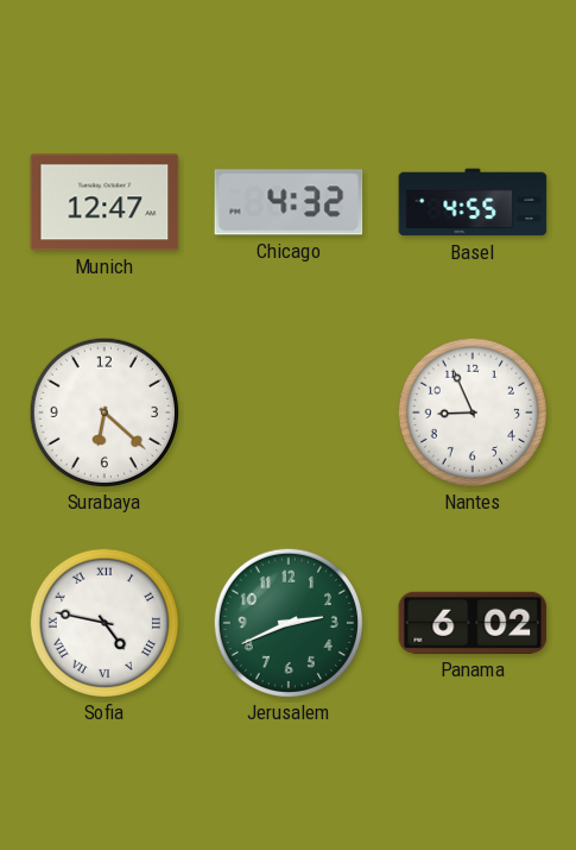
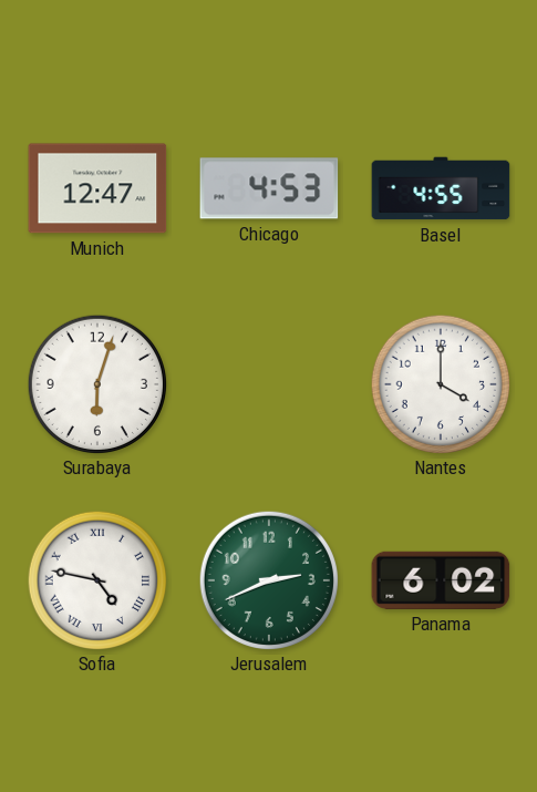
Chicago: 4:32 -> 4:53
Surabaya: 6:22 -> 6:03
Nantes: 8:56 -> 4:00
